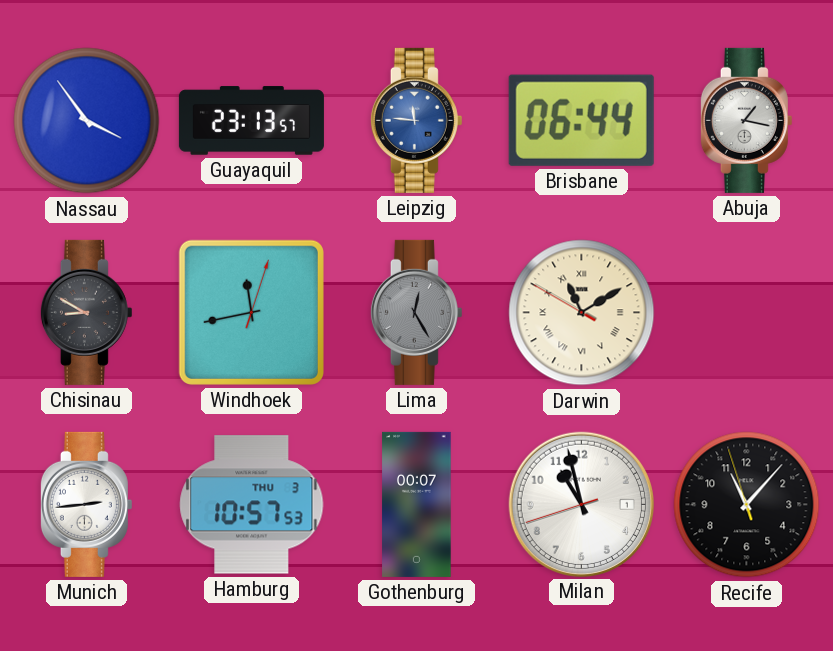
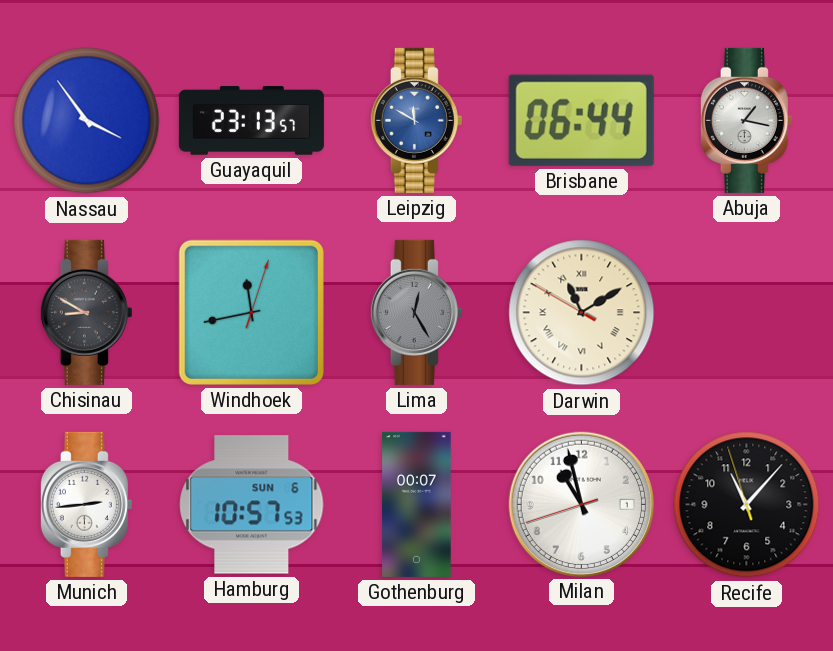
Leipzig: 11:46 -> 11:50
Hamburg date: THU 3 -> SUN 6
